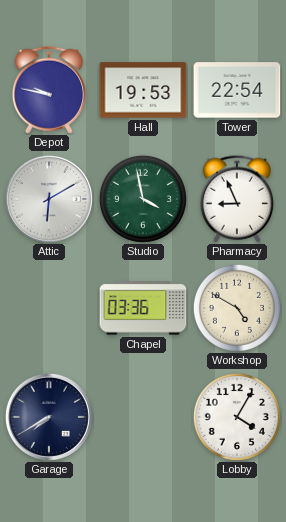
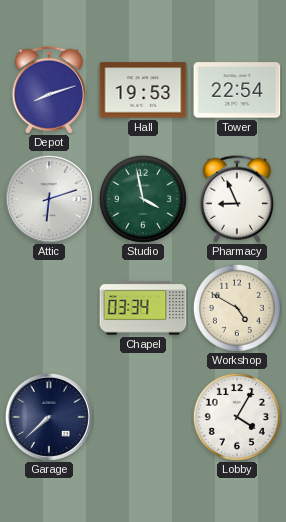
Depot: 9:47 -> 8:12
Attic: 6:10 -> 6:12
Chapel: 03:36 -> 03:34
Garage: 7:40 -> 7:38
